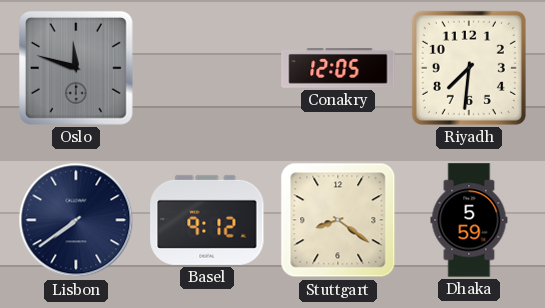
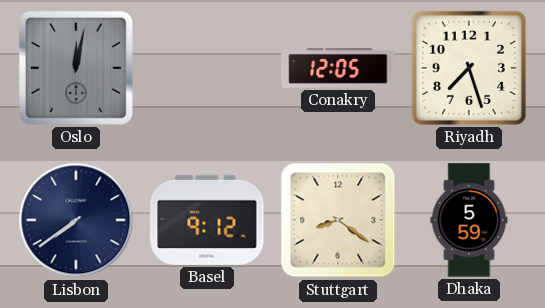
Oslo: 11:48 -> 12:02
Riyadh: 7:31 -> 7:27
